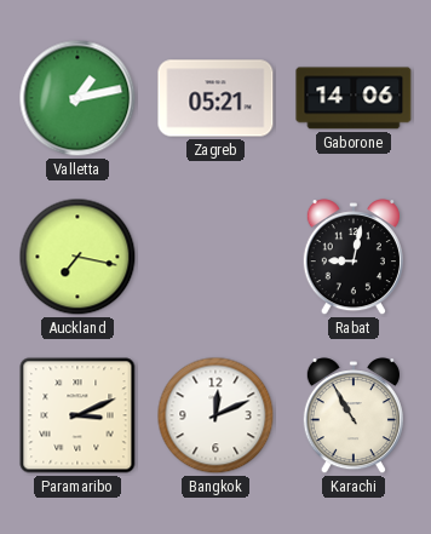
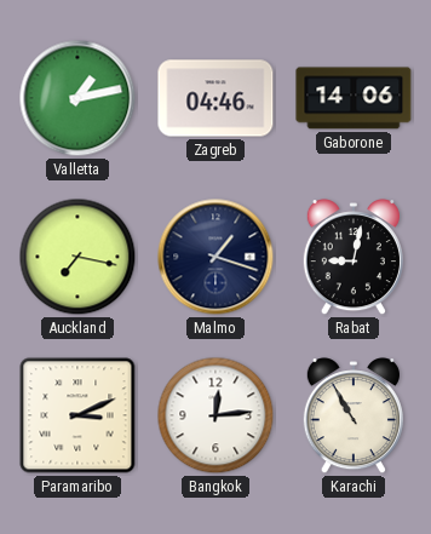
Zagreb: 05:21 -> 04:46
Malmo: none -> 1:18
Bangkok: 12:11 -> 12:14
